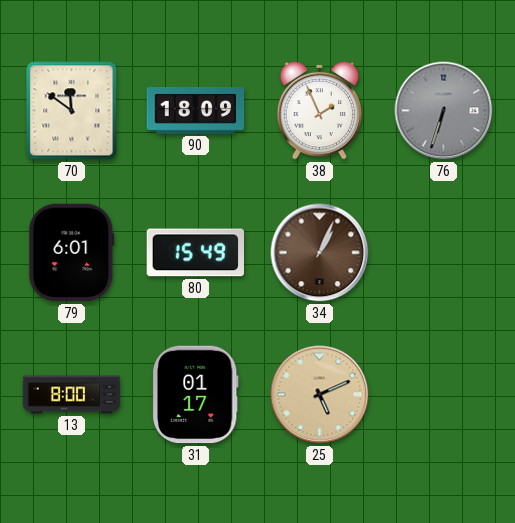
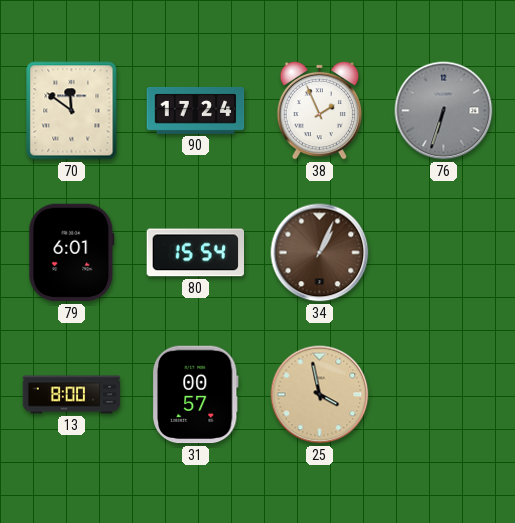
90: 18:09 -> 17:24
80: 15:49 -> 15:54
31: 01:17 -> 00:57
25: 5:11 -> 3:58
